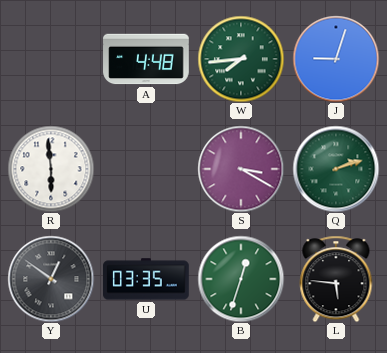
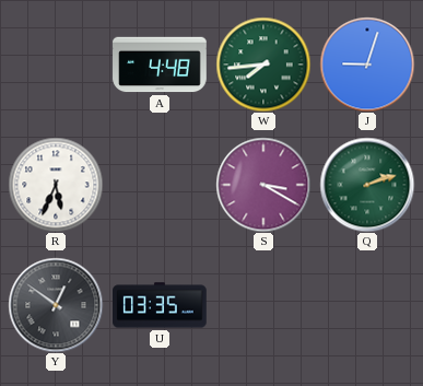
R: 5:59 -> 5:34
B: 12:33 -> none
L: 5:46 -> none
